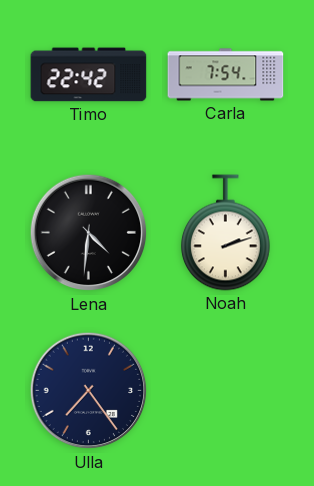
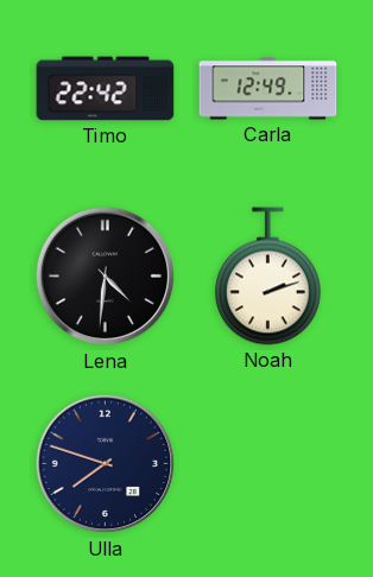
Carla: 7:54 -> 12:49
Ulla: 7:24 -> 7:48
